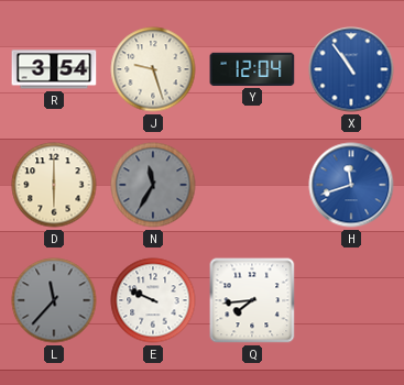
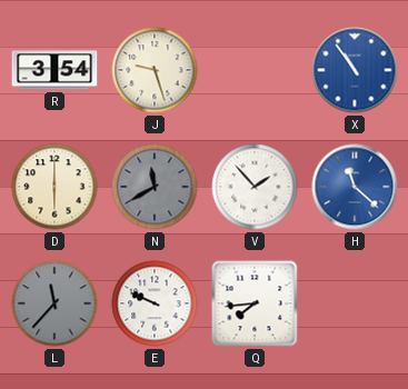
Y: 12:04 -> none
N: 11:35 -> 11:40
V: none -> 1:53
H: 11:42 -> 11:22
